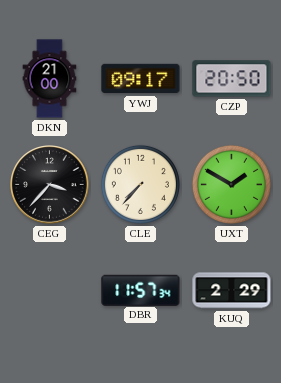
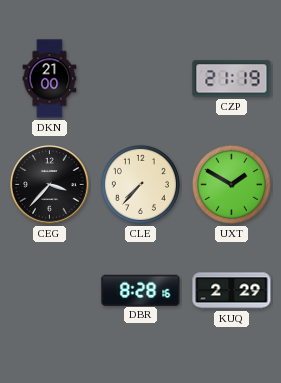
YWJ: 09:17 -> none
CZP: 20:50 -> 21:19
DBR: 11:57 -> 8:28
